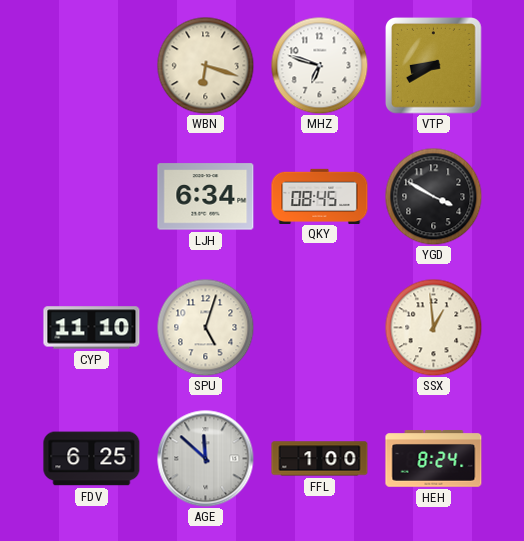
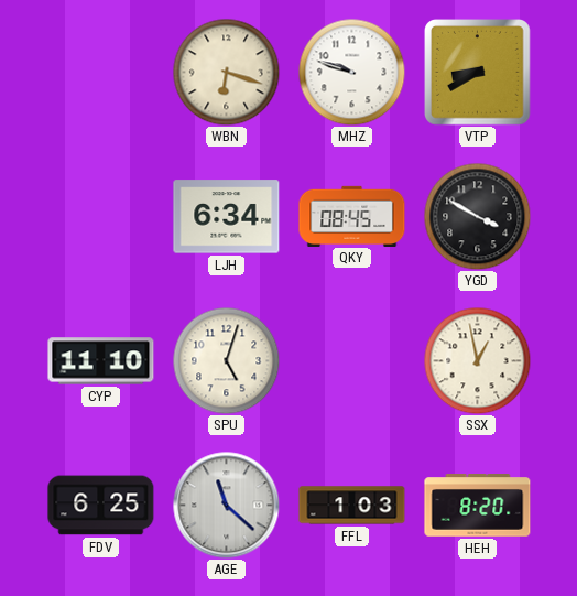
MHZ: 6:48 -> 9:48
SSX: 12:59 -> 12:58
AGE: 11:52 -> 11:22
FFL: 1:00 -> 1:03
HEH: 8:24 -> 8:20
